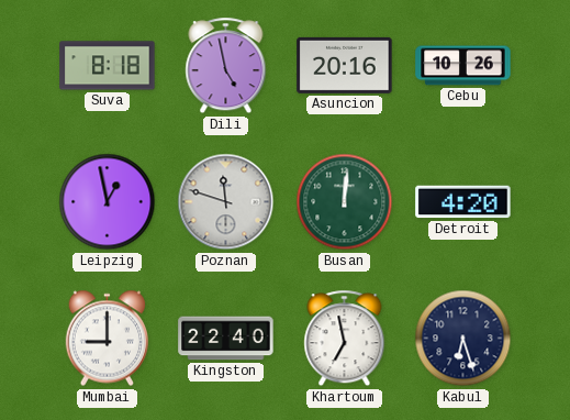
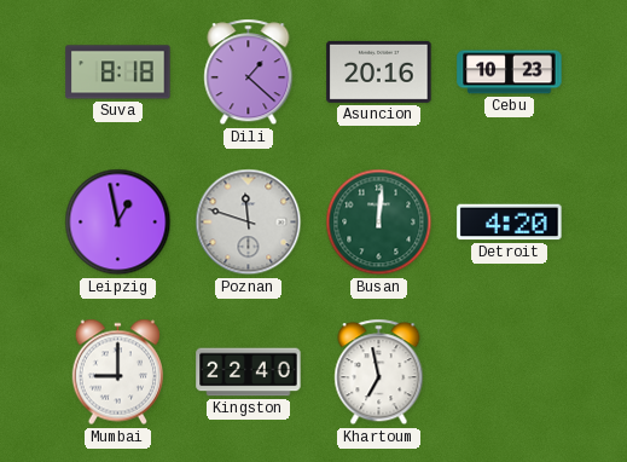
Dili: 4:58 -> 1:22
Cebu: 10:26 -> 10:23
Kabul: 6:27 -> none
